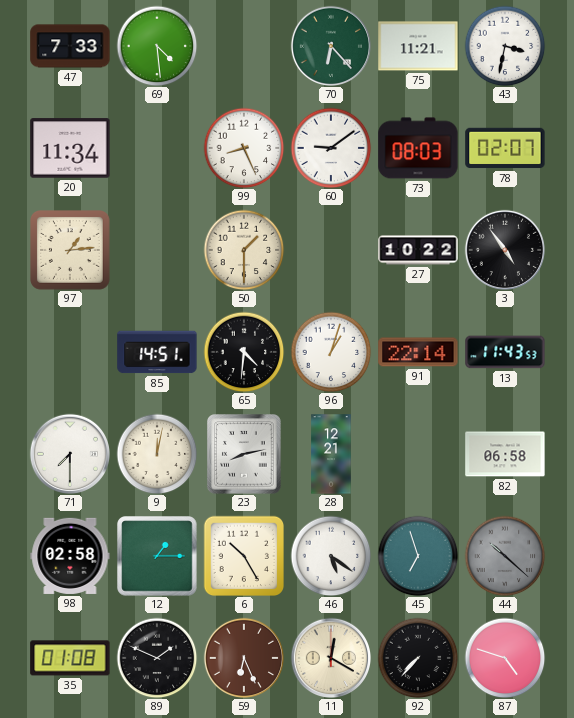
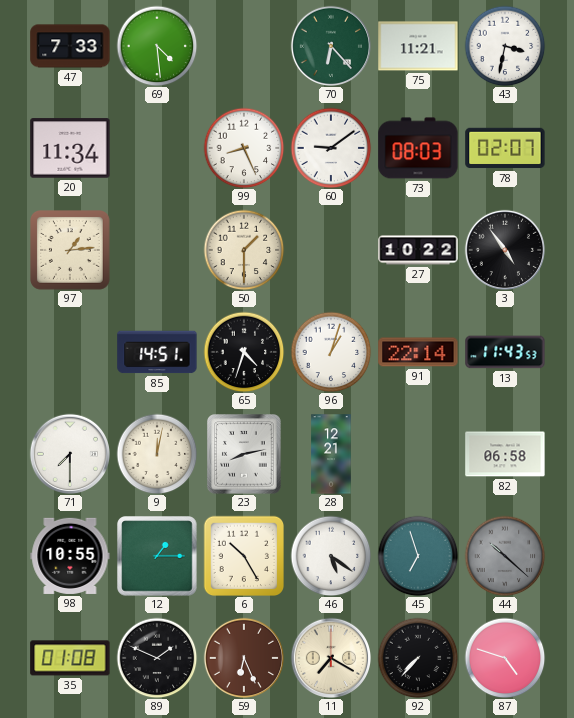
65: 4:31 -> 4:33
98: 02:58 -> 10:55
11: 12:20 -> 7:20
